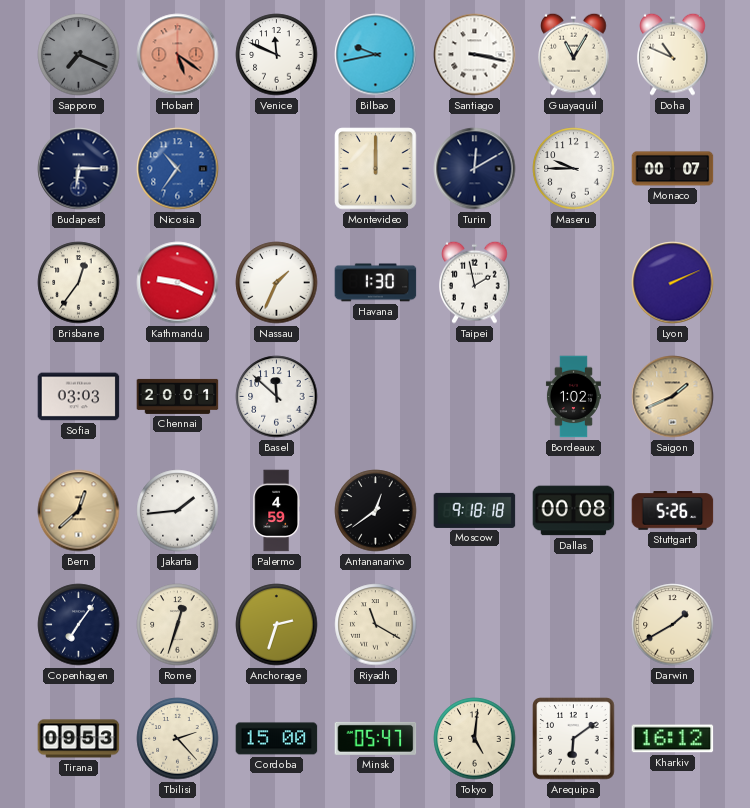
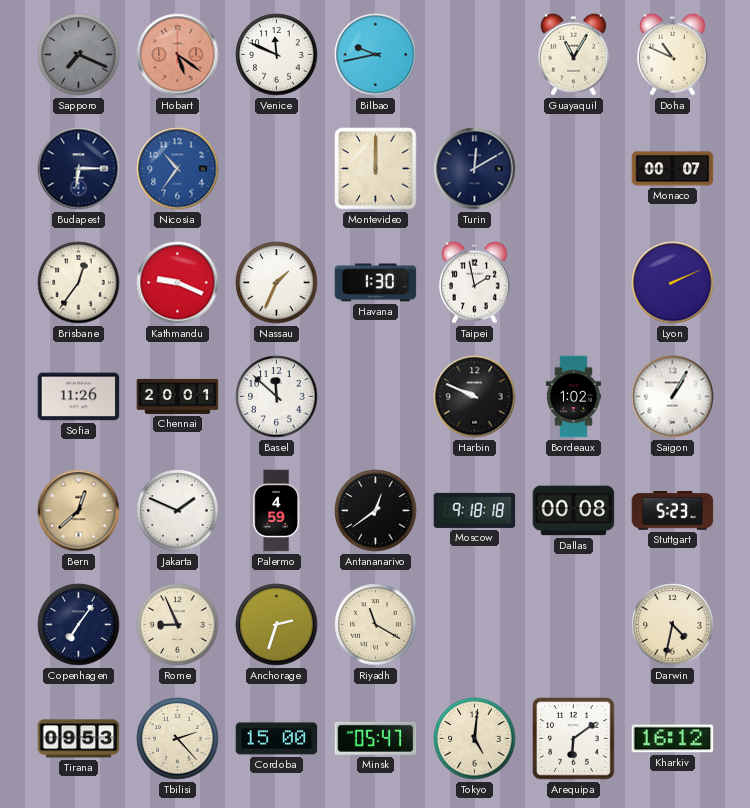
Santiago: 3:17 -> none
Maseru: 9:45 -> none
Sofia: 03:03 -> 11:26
Harbin: none -> 9:49
Saigon: 1:41 -> 1:05
Saigon dial: champagne -> white
Jakarta: 1:44 -> 1:49
Stuttgart: 5:26 -> 5:23
Rome: 12:33 -> 8:56
Darwin: 1:40 -> 4:32
